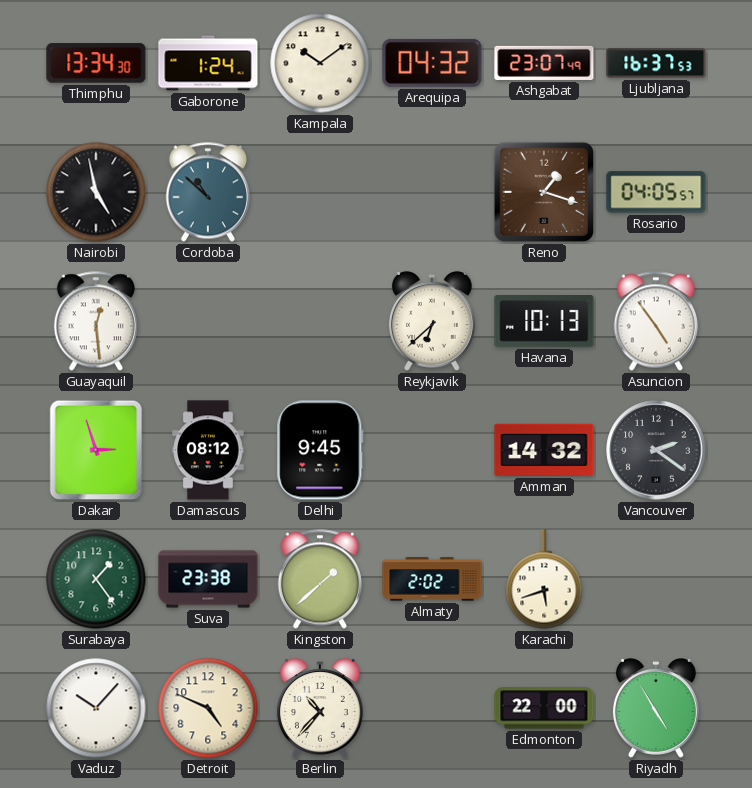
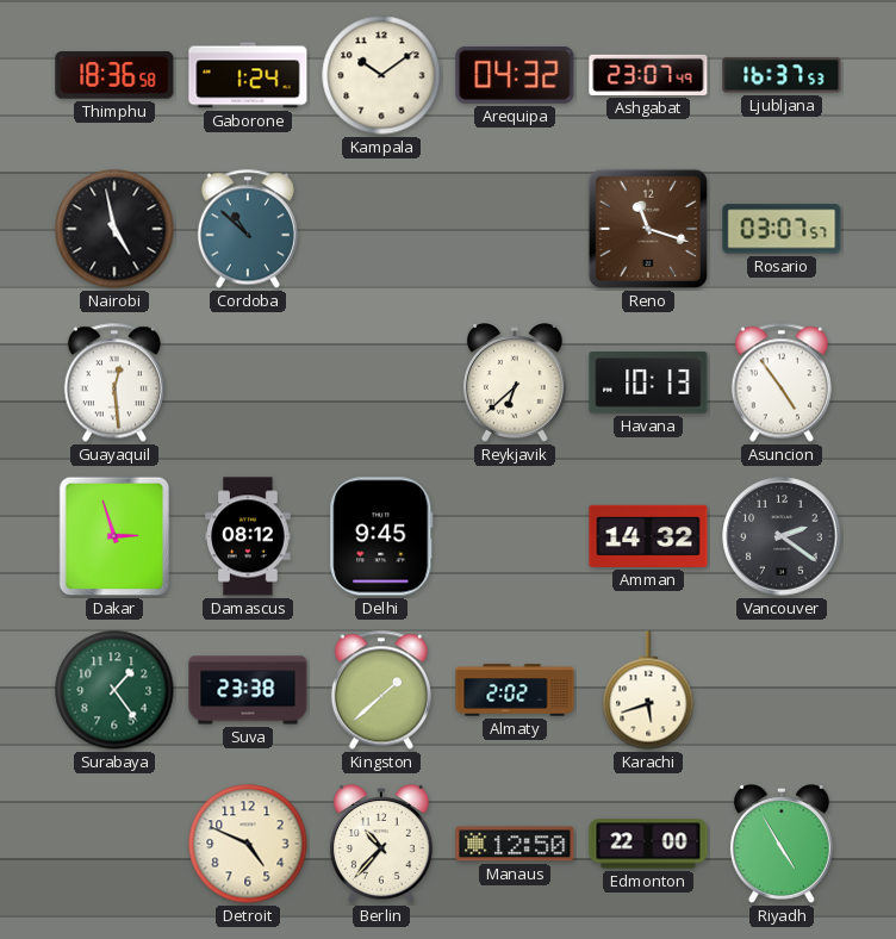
Thimphu: 13:34 -> 18:36
Reno: 1:18 -> 11:18
Rosario: 04:05 -> 03:07
Vaduz: 10:07 -> none
Manaus: none -> 12:50
